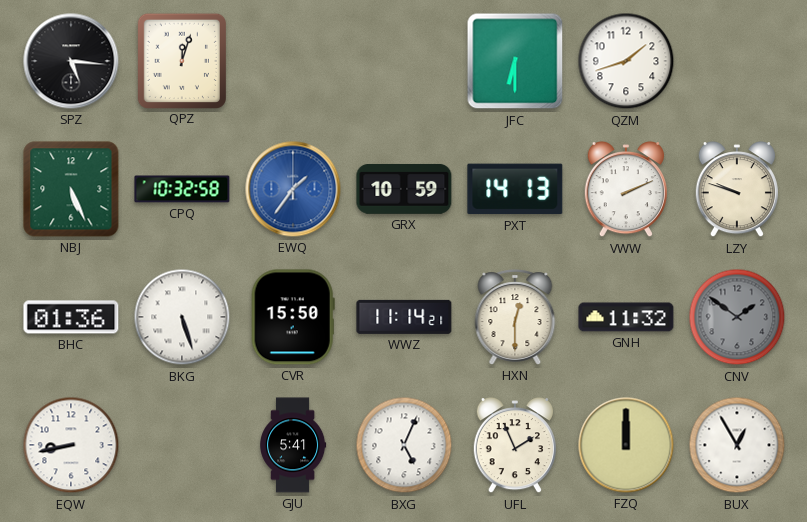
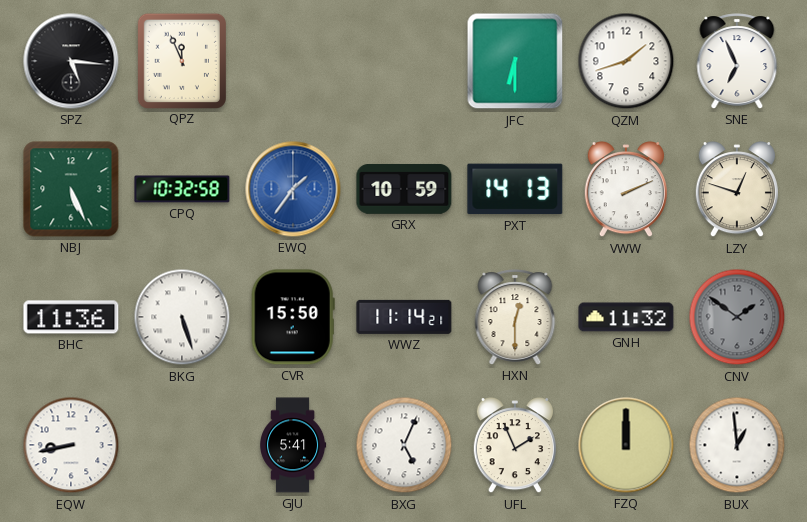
QPZ: 12:03 -> 11:56
SNE: none -> 6:56
LZY: 9:48 -> 12:48
BHC: 01:36 -> 11:36
BUX: 12:55 -> 12:59
